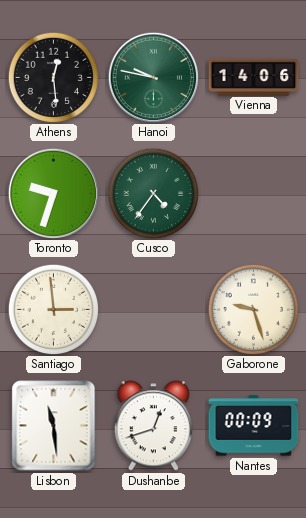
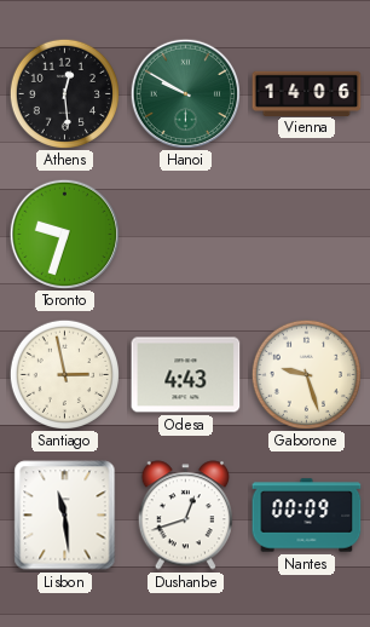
Hanoi: 9:47 -> 9:50
Cusco: 4:36 -> none
Santiago: 2:59 -> 2:58
Odesa: none -> 4:43
